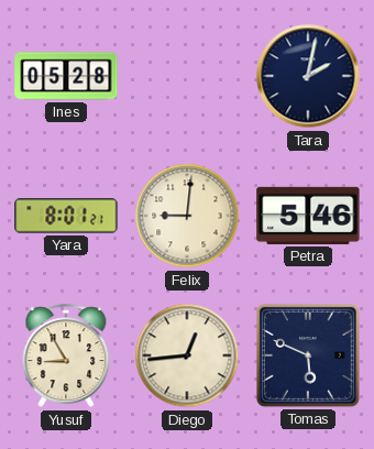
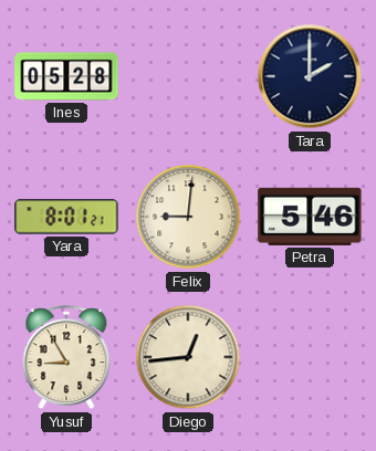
Tara: 2:02 -> 2:00
Tomas: 5:49 -> none
